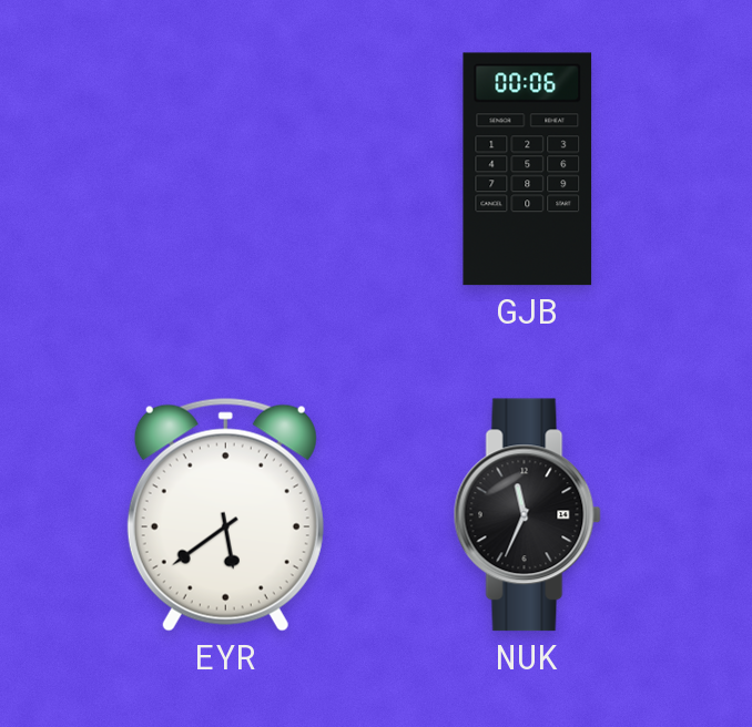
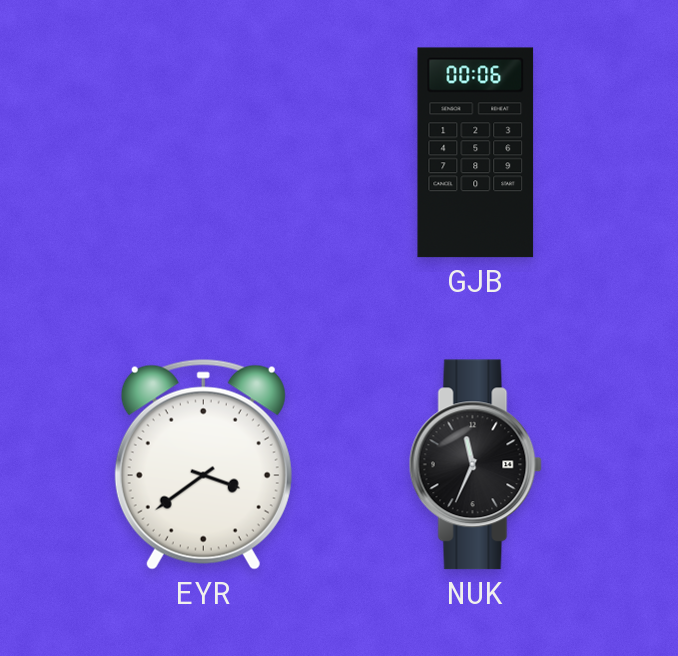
EYR: 5:39 -> 3:39
